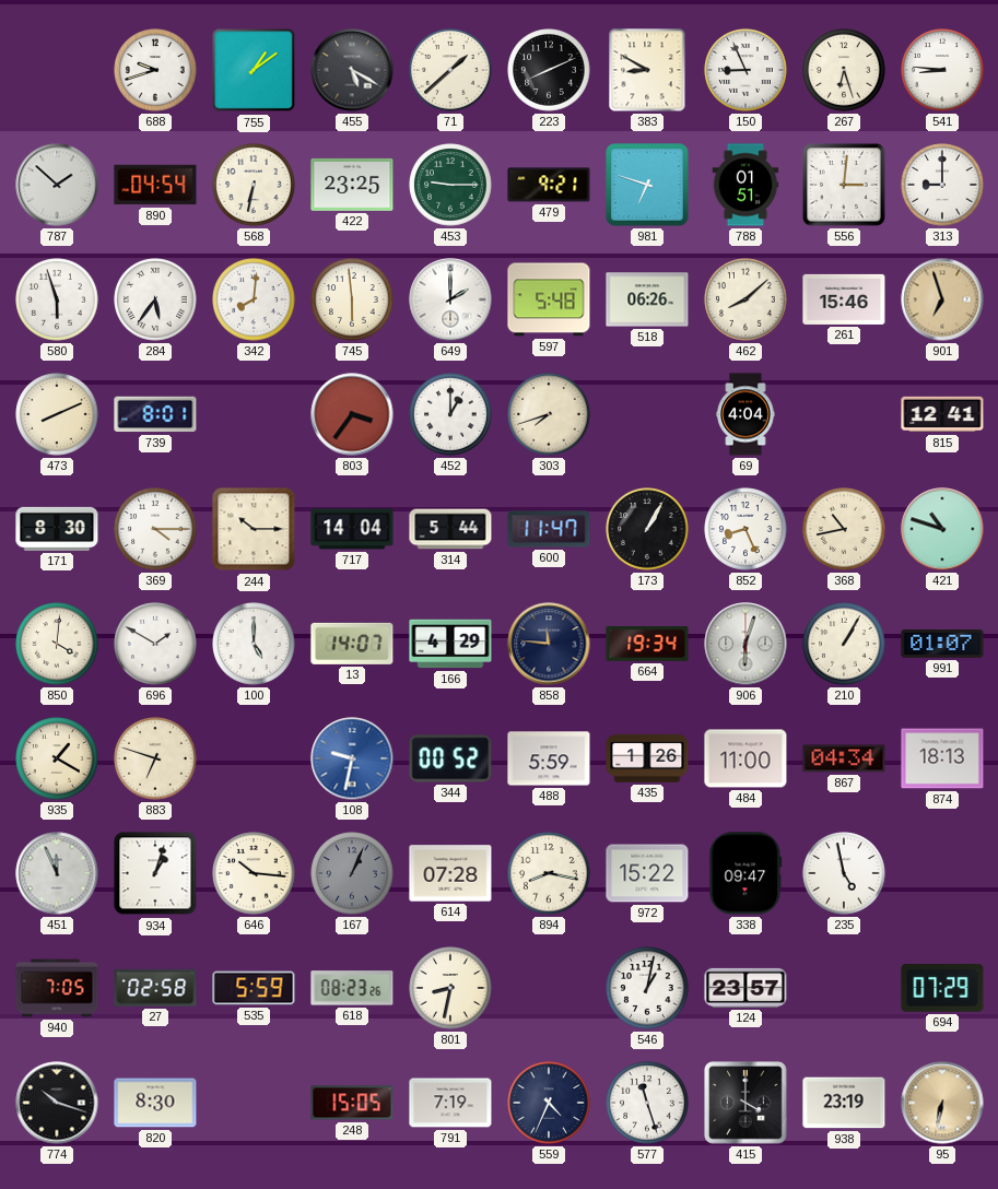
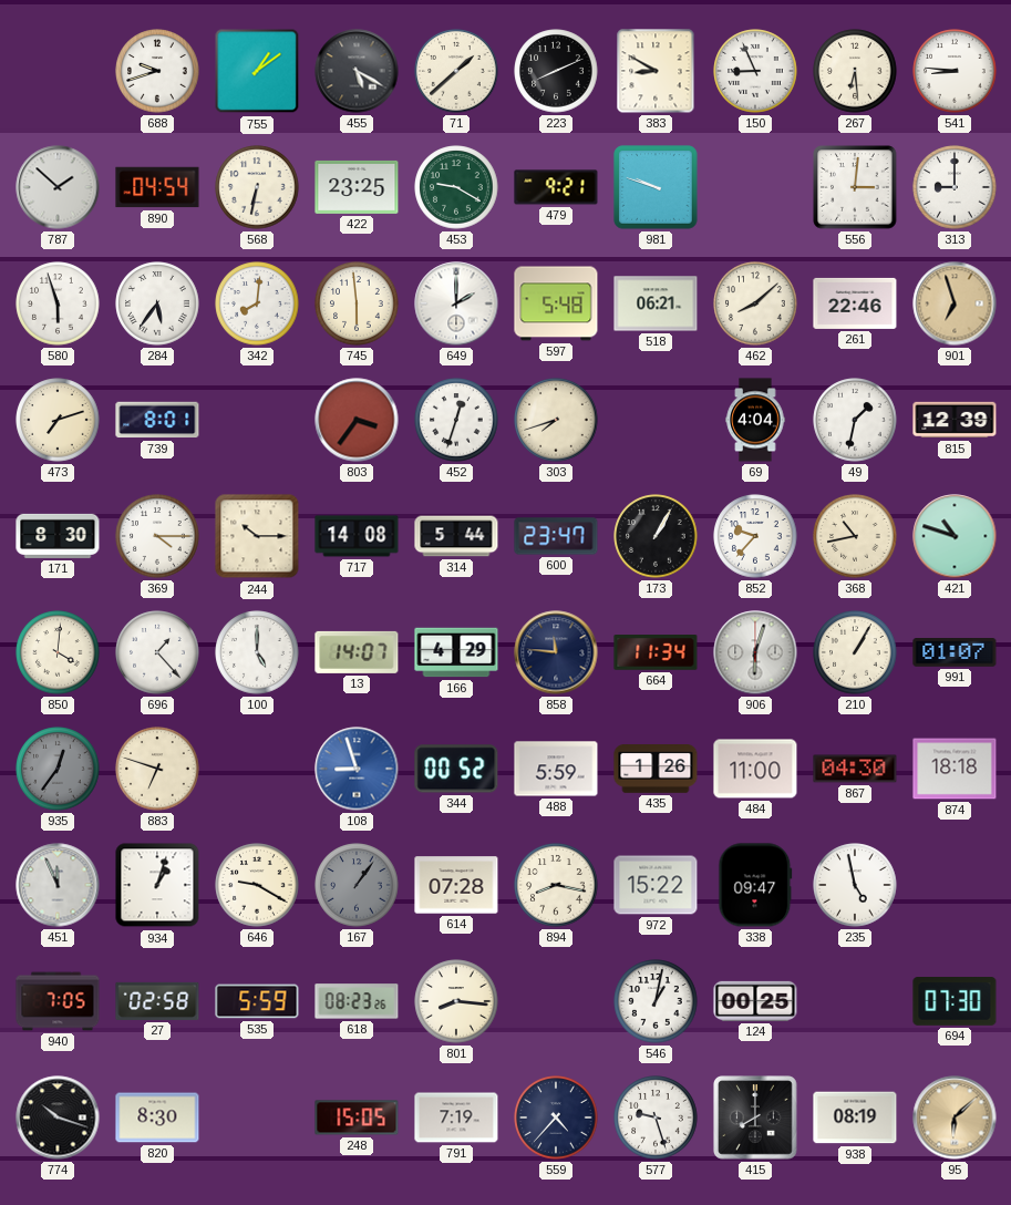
267: 6:27 -> 6:29
453: 9:15 -> 9:20
981: 6:48 -> 9:48
788: 01:51 -> none
518: 06:26 -> 06:21
261: 15:46 -> 22:46
473: 8:11 -> 7:12
452: 1:00 -> 12:33
49: none -> 1:32
815: 12:41 -> 12:39
717: 14:04 -> 14:08
600: 11:47 -> 23:47
852: 8:26 -> 9:37
696: 1:50 -> 1:23
664: 19:34 -> 11:34
935: 1:20 -> 12:36
935 dial: cream -> grey
108: 9:32 -> 8:57
867: 04:34 -> 04:30
874: 18:13 -> 18:18
646: 10:16 -> 9:20
167: 1:04 -> 1:06
801: 8:32 -> 8:16
124: 23:57 -> 00:25
694: 07:29 -> 07:30
559: 4:34 -> 4:37
577: 11:27 -> 9:27
415: 4:00 -> 8:00
938: 23:19 -> 08:19
95: 6:32 -> 6:08
